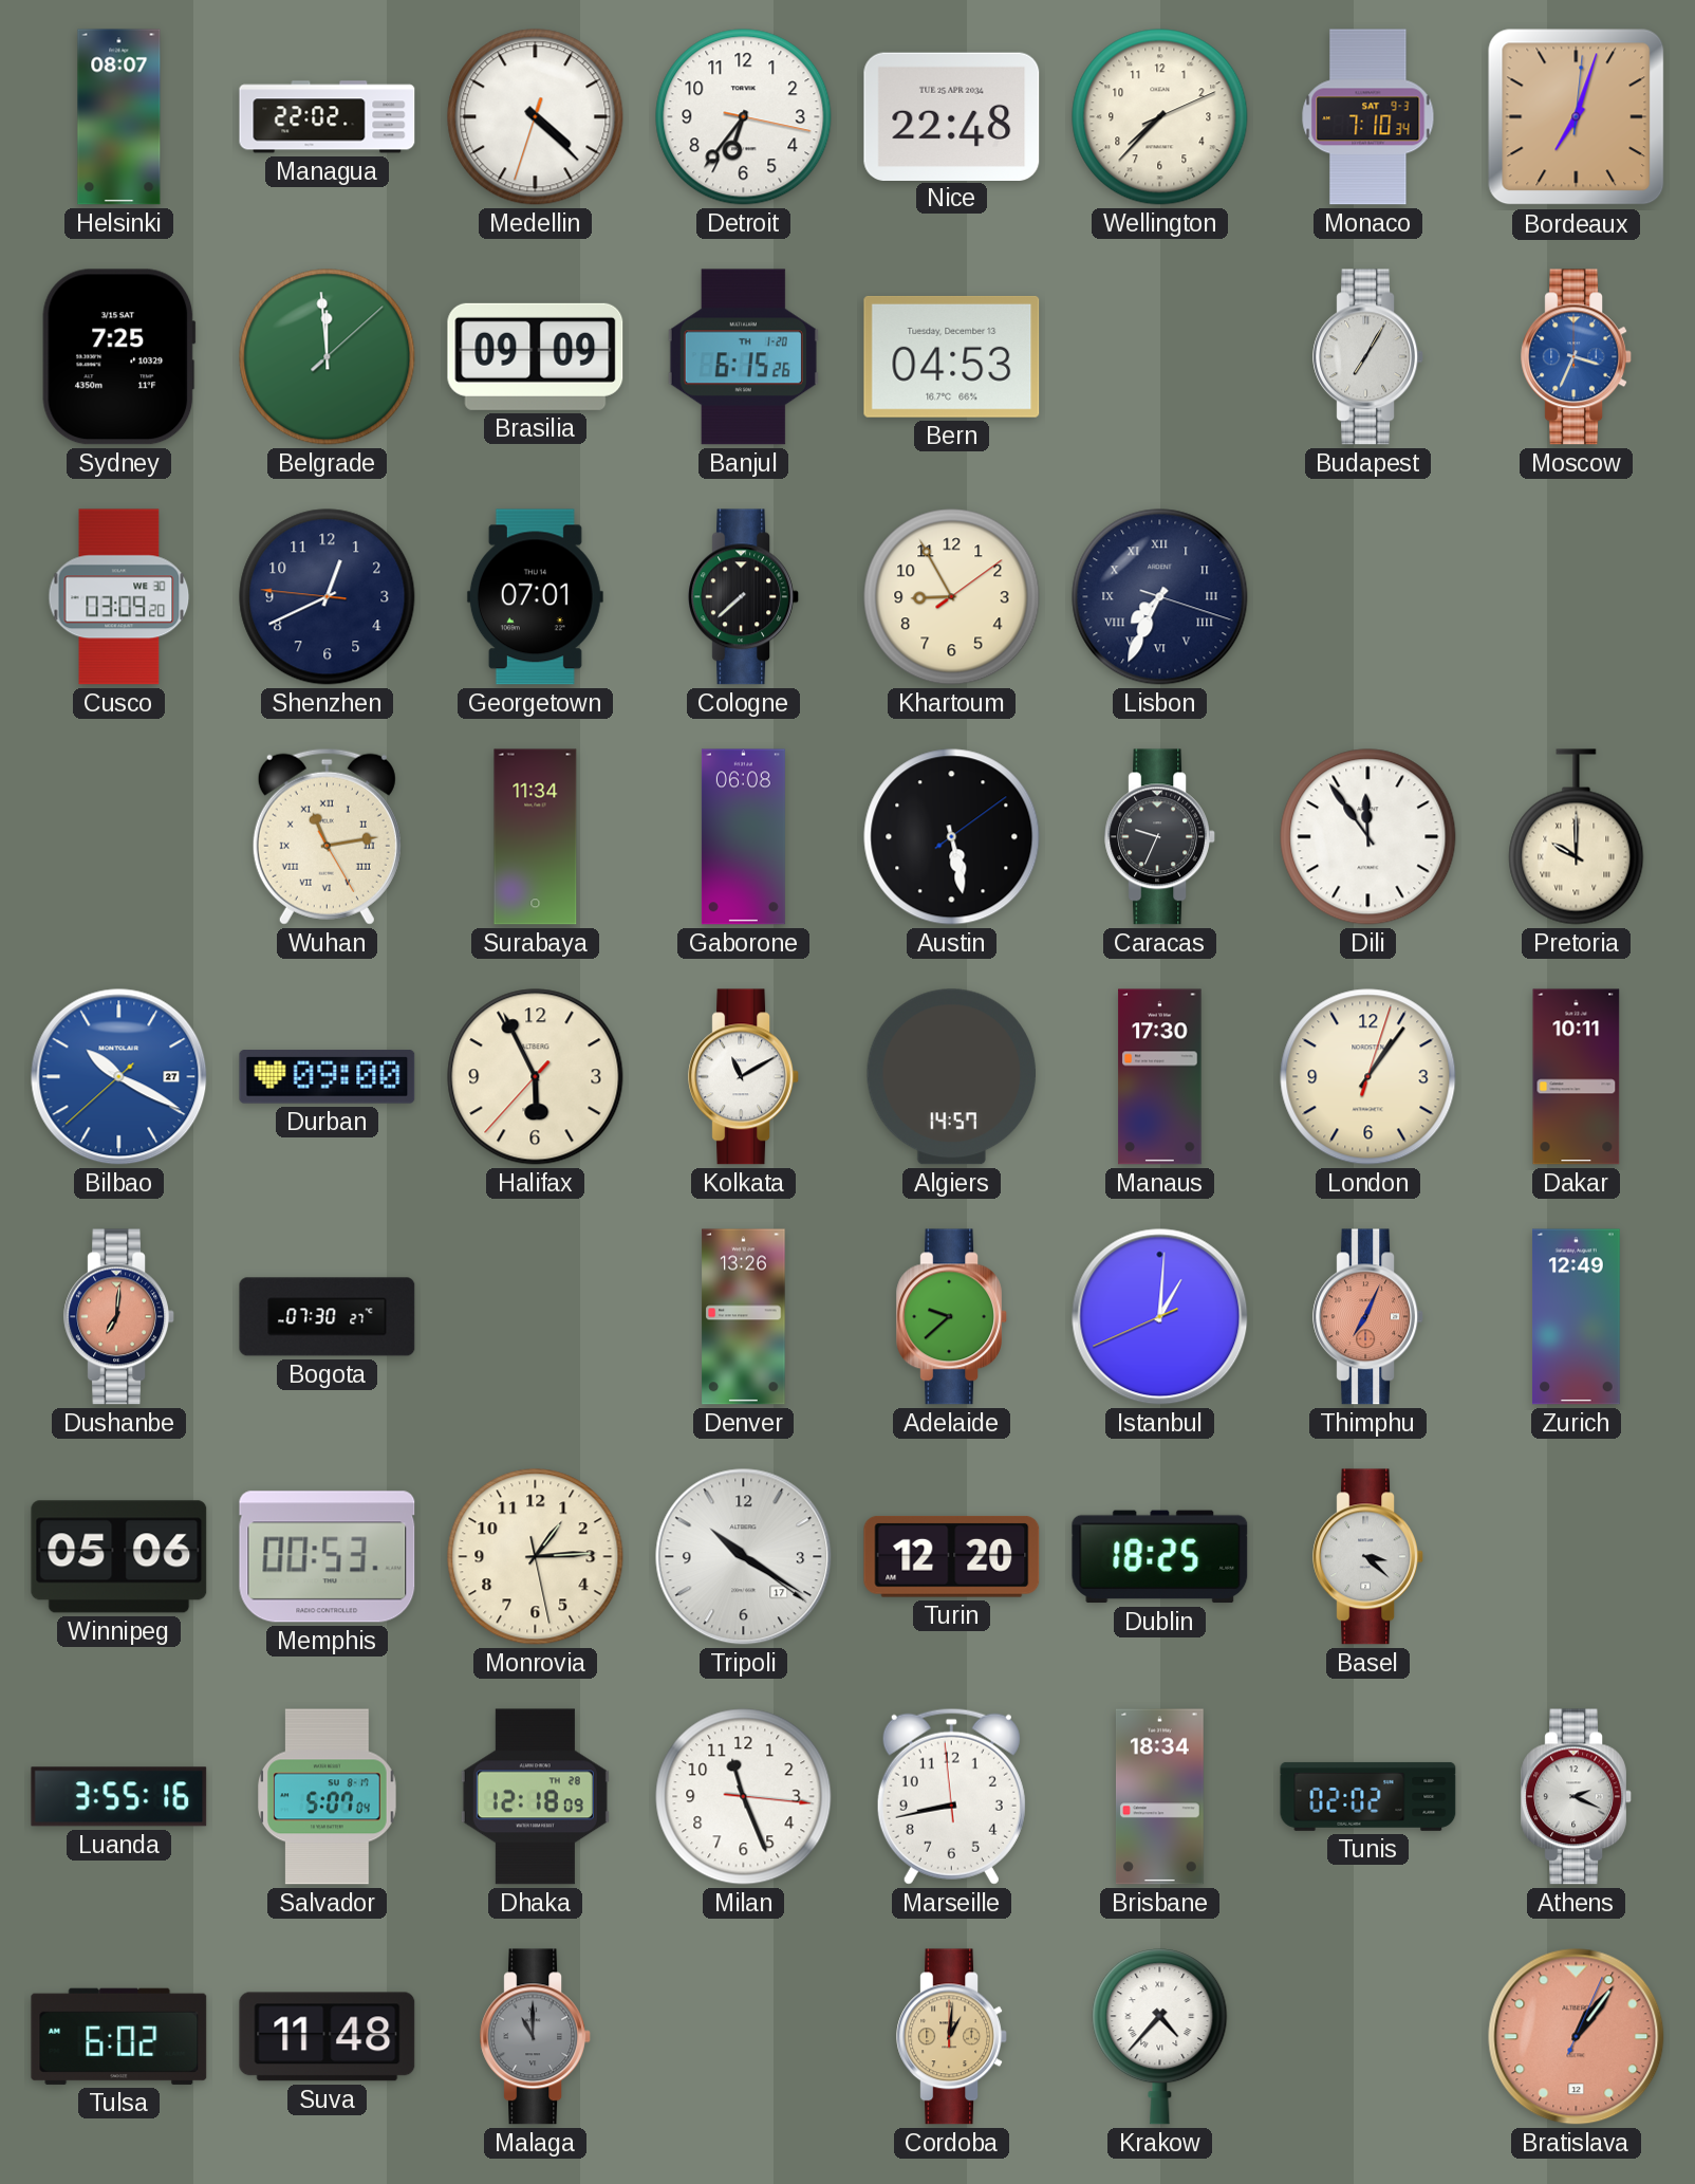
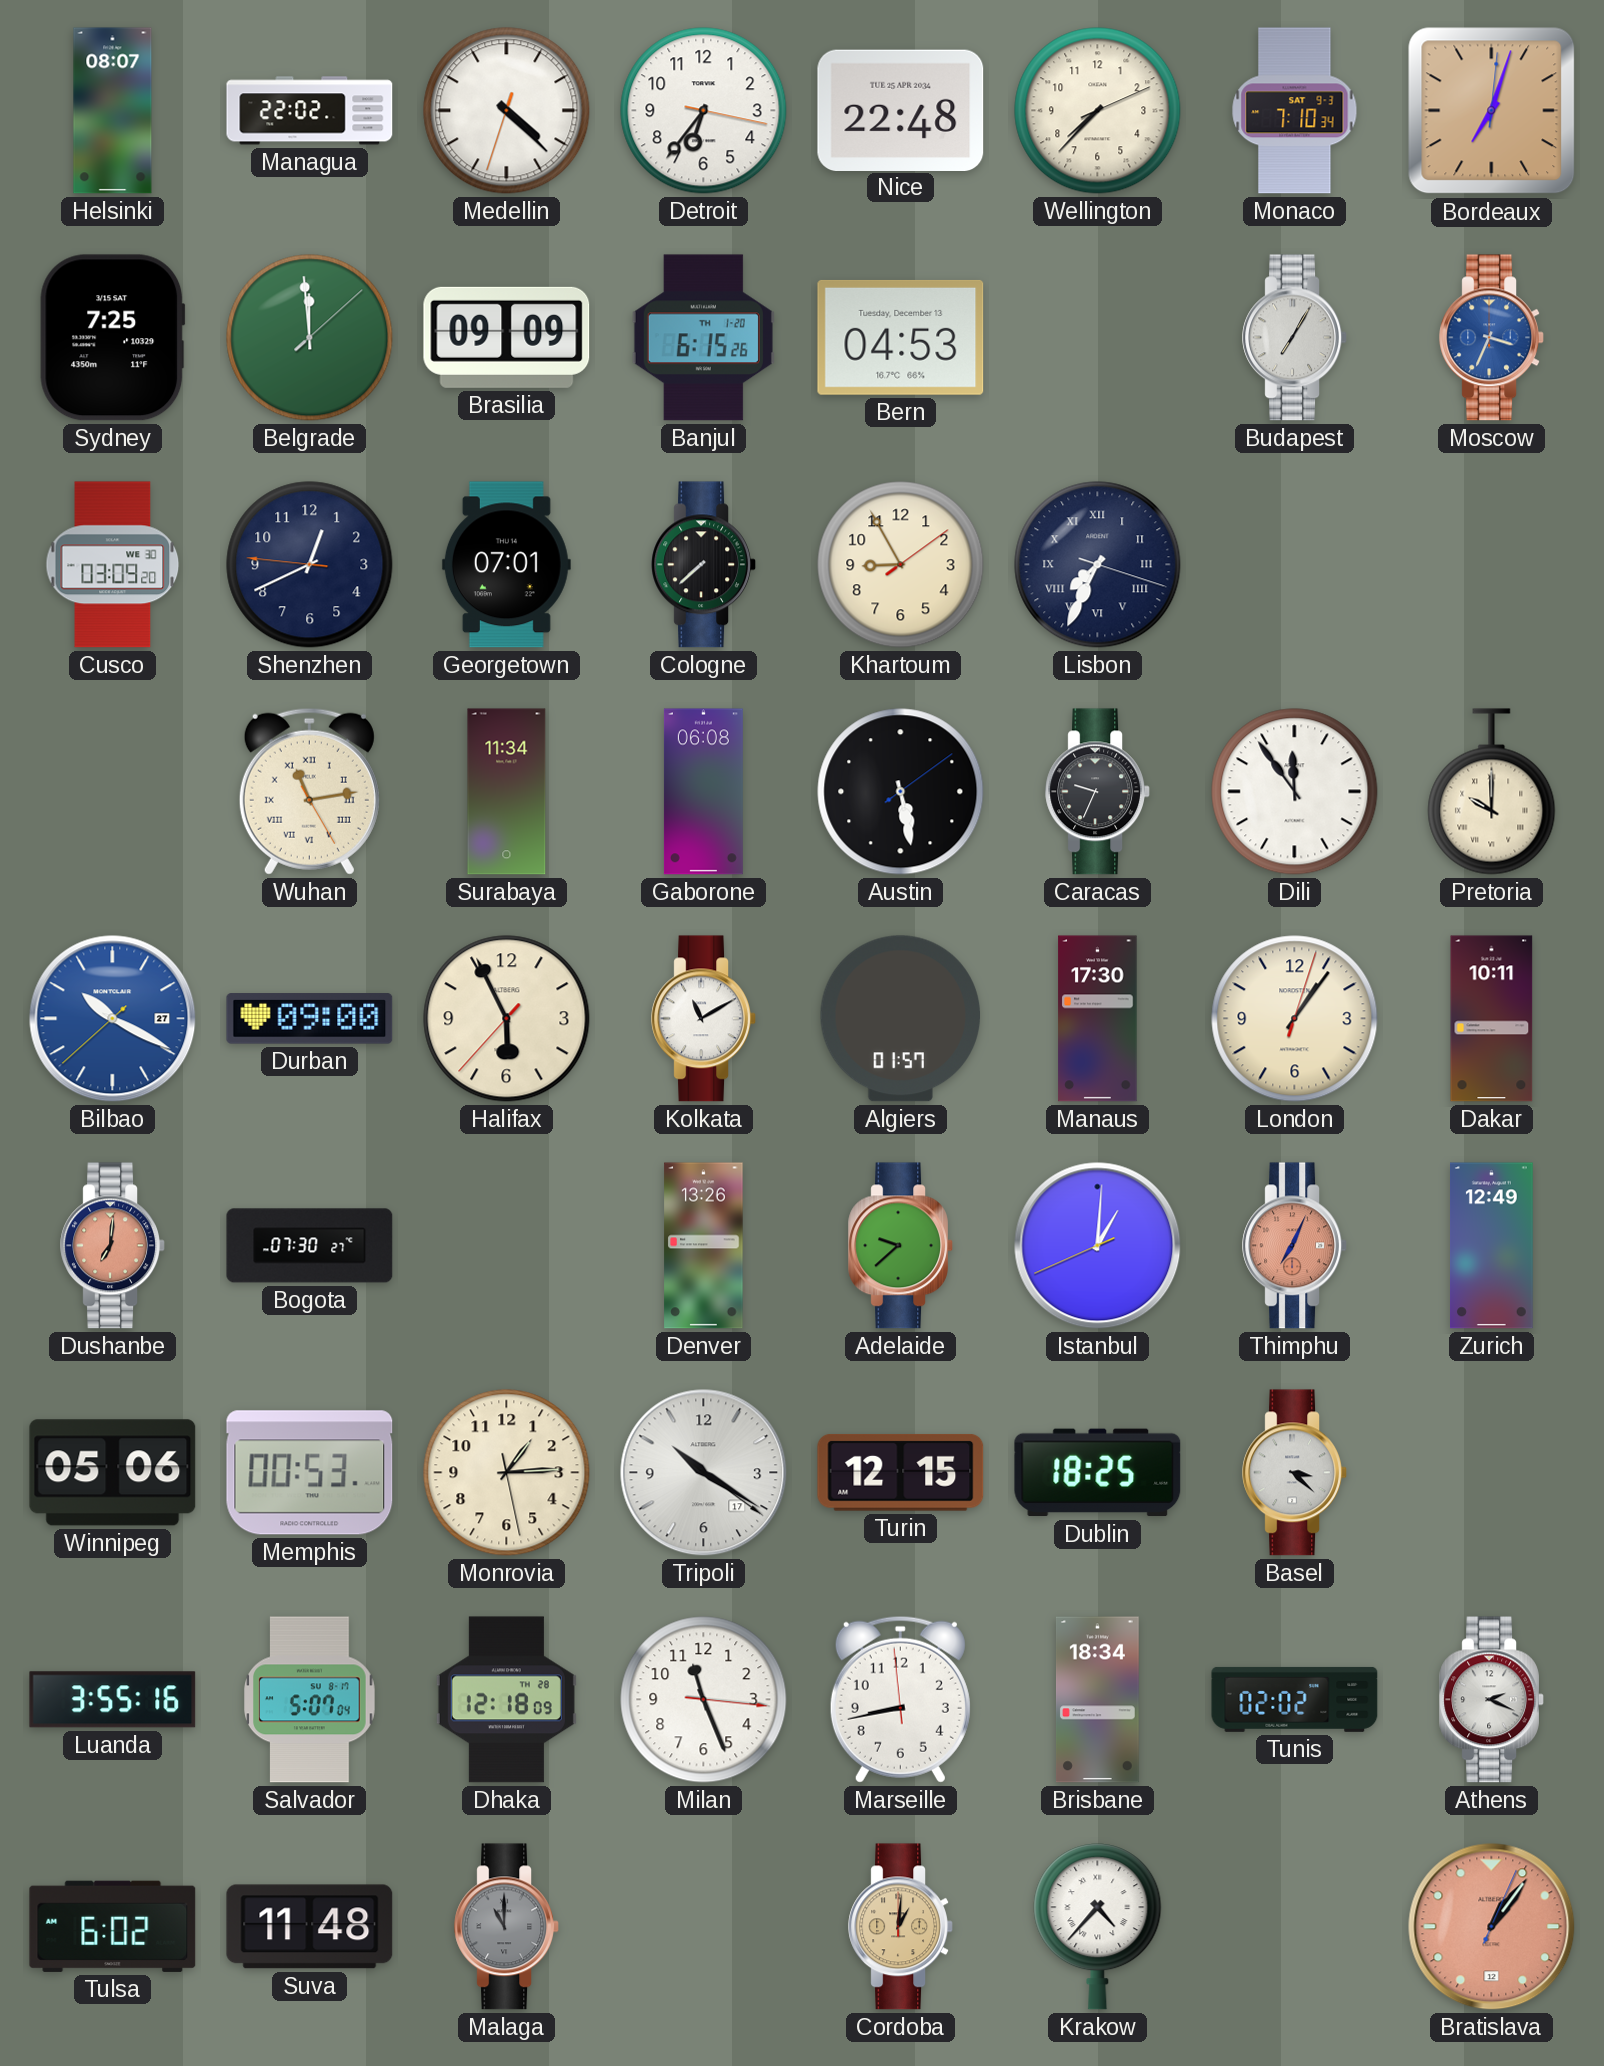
Algiers: 14:57 -> 01:57
Turin: 12:20 -> 12:15
